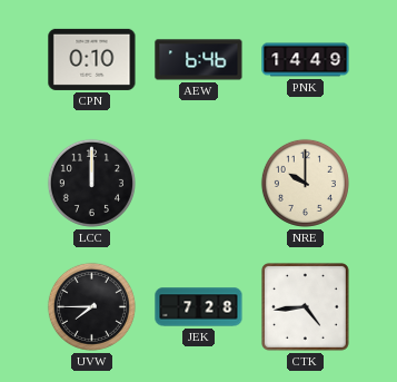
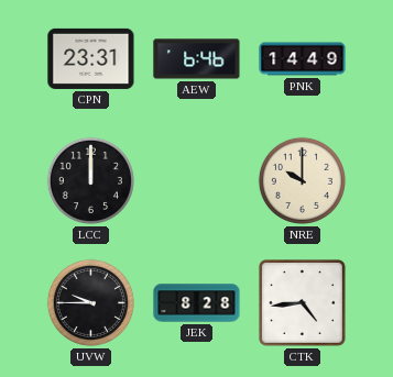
CPN: 0:10 -> 23:31
UVW: 7:45 -> 9:45
JEK: 7:28 -> 8:28
